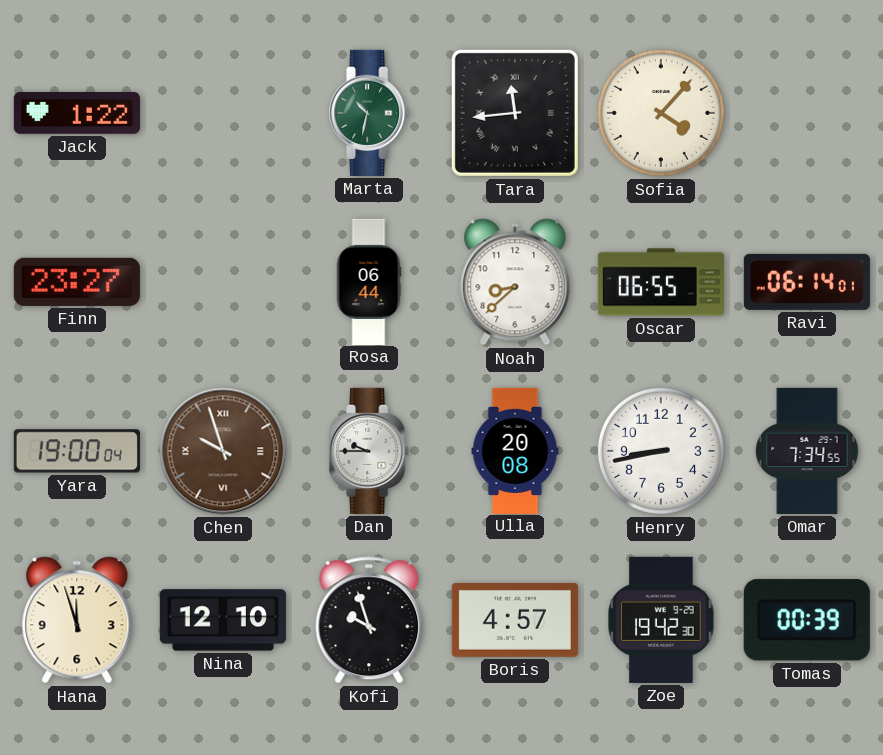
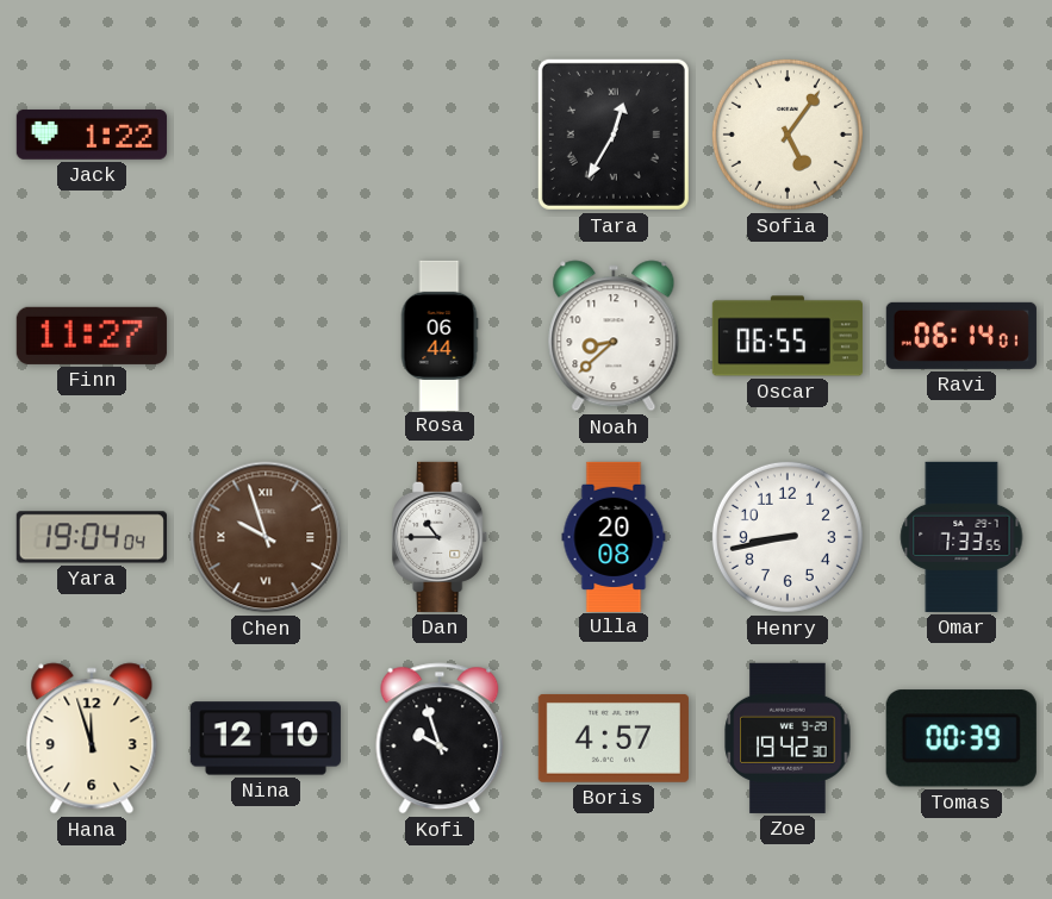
Marta: 10:32 -> none
Tara: 11:44 -> 12:35
Sofia: 4:07 -> 5:06
Finn: 23:27 -> 11:27
Yara: 19:00 -> 19:04
Dan: 9:45 -> 10:45
Omar: 7:34 -> 7:33
